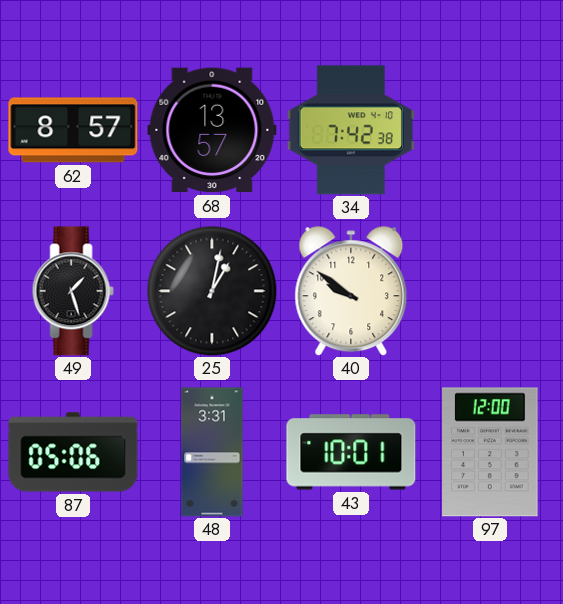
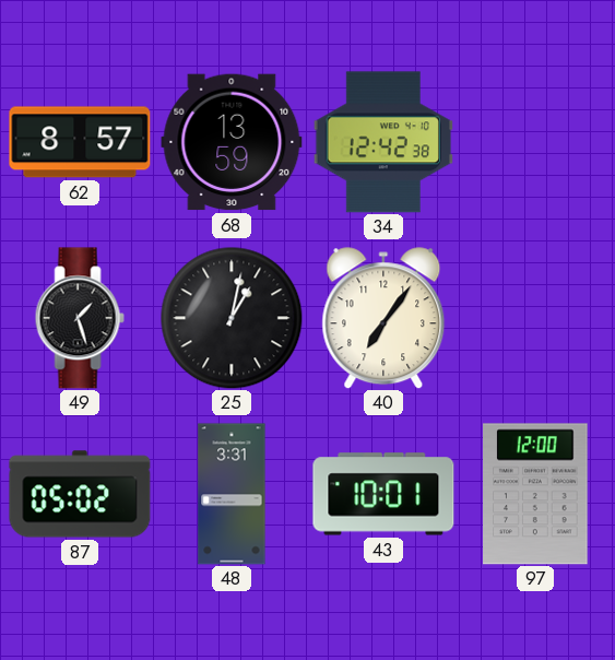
68: 13:57 -> 13:59
34: 7:42 -> 12:42
40: 9:51 -> 7:06
87: 05:06 -> 05:02
